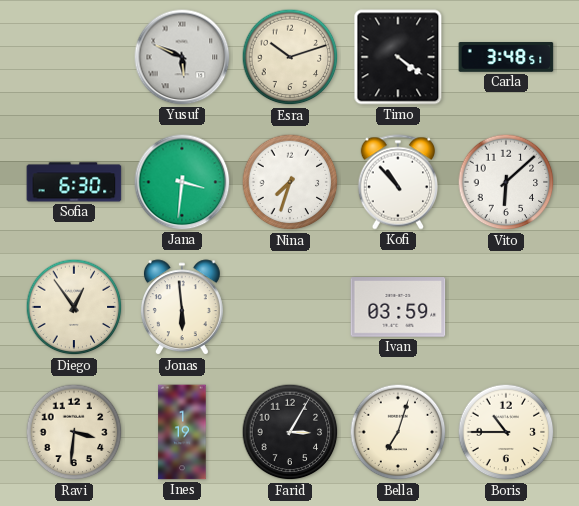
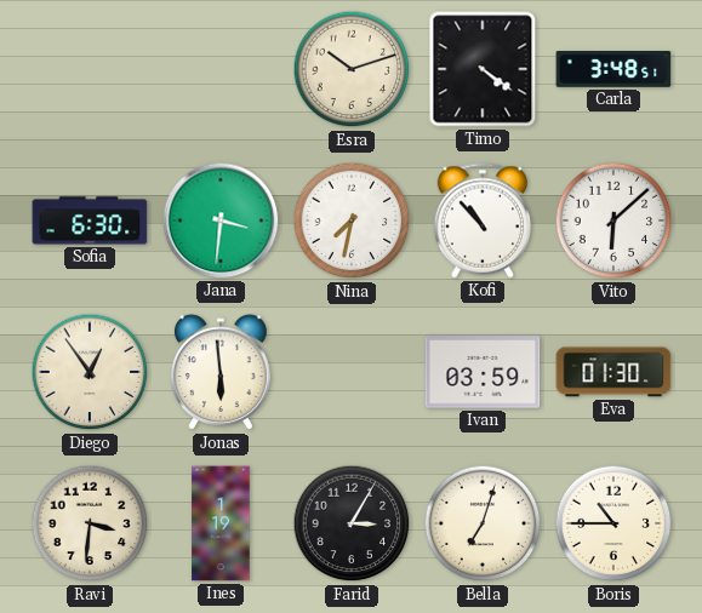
Yusuf: 5:49 -> none
Nina: 7:33 -> 7:32
Eva: none -> 01:30
